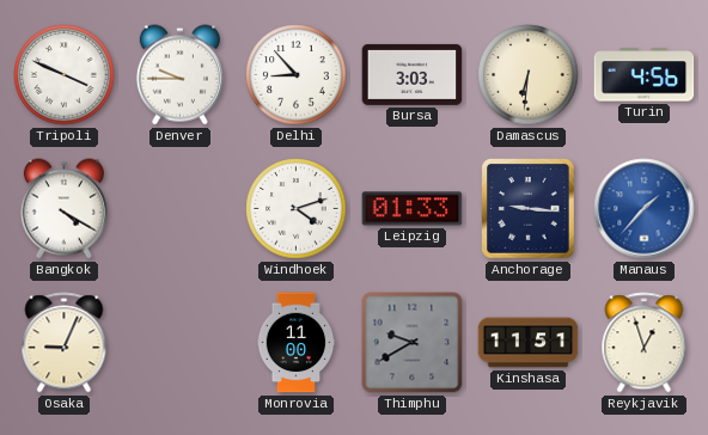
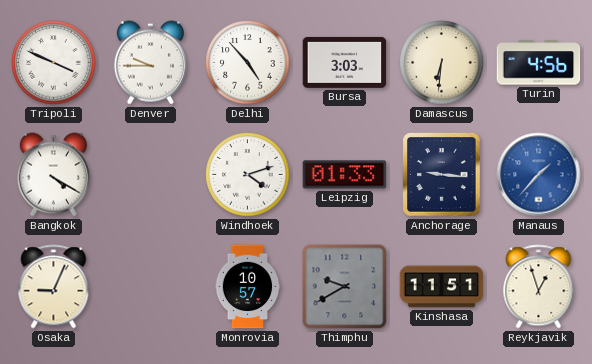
Delhi: 8:53 -> 4:53
Monrovia: 11:00 -> 10:57
